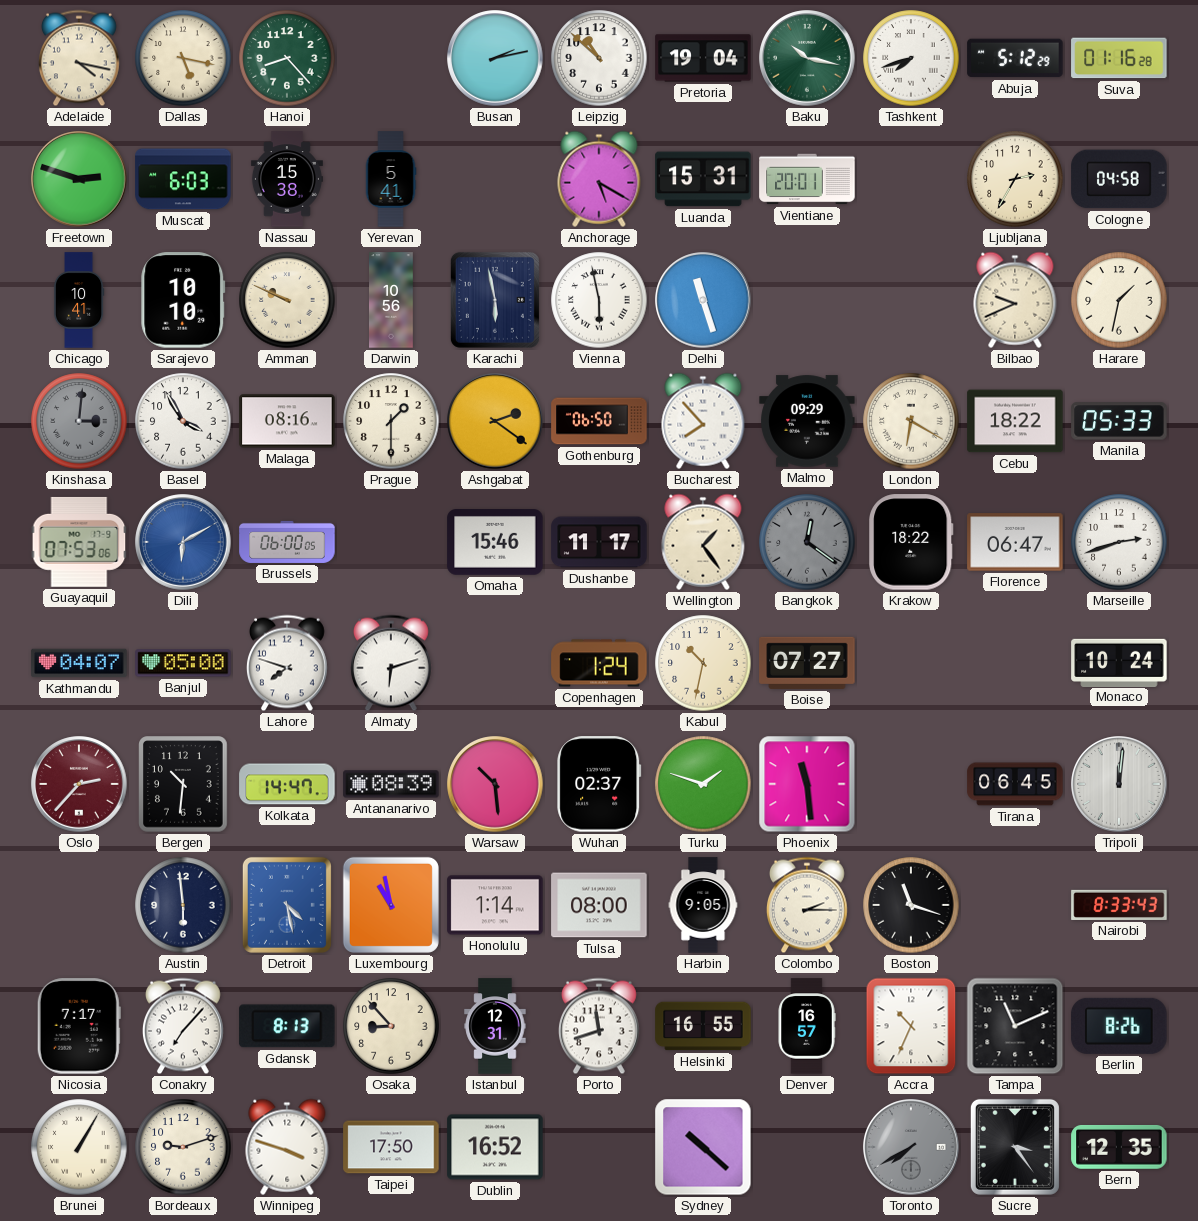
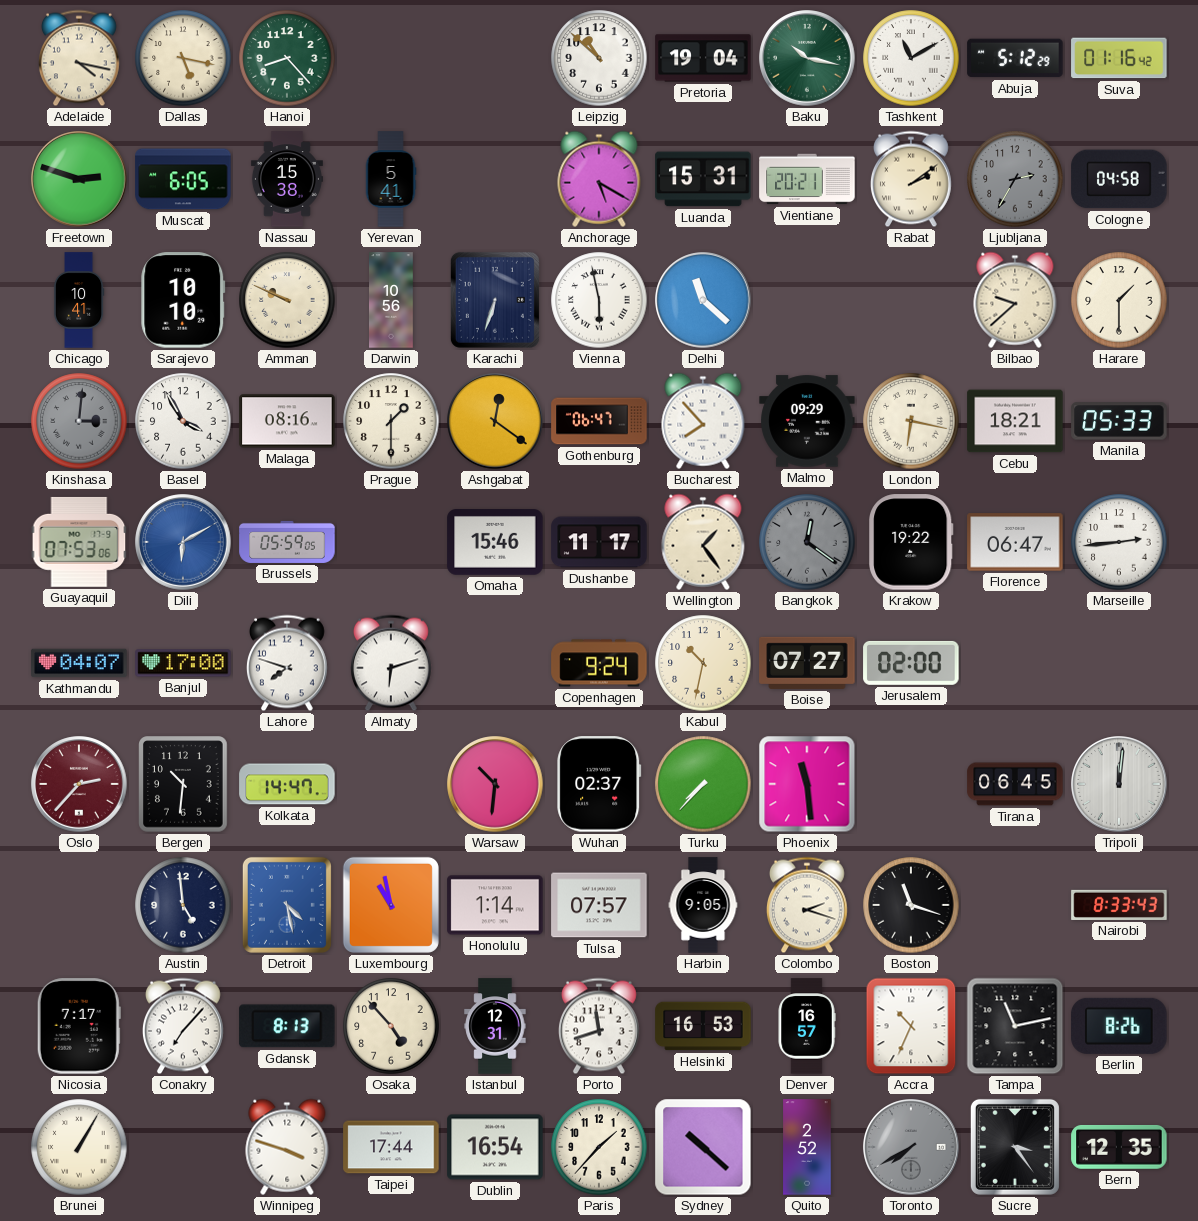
Busan: 2:13 -> none
Tashkent: 7:42 -> 11:10
Suva: 01:16:28 -> 01:16:42
Muscat: 6:03 -> 6:05
Vientiane: 20:01 -> 20:21
Rabat: none -> 2:09
Ljubljana dial: cream -> grey
Karachi: 5:58 -> 6:33
Delhi: 11:27 -> 11:22
Bilbao: 9:41 -> 9:38
Harare: 1:32 -> 1:30
Ashgabat: 2:21 -> 12:21
Gothenburg: 06:50 -> 06:47
London: 6:20 -> 6:17
Cebu: 18:22 -> 18:21
Brussels: 06:00 -> 05:59
Krakow: 18:22 -> 19:22
Marseille: 2:42 -> 2:44
Banjul: 05:00 -> 17:00
Copenhagen: 1:24 -> 9:24
Jerusalem: none -> 02:00
Monaco: 10:24 -> none
Antananarivo: 08:39 -> none
Warsaw: 10:29 -> 10:31
Turku: 1:48 -> 7:37
Austin: 5:59 -> 4:59
Tulsa: 08:00 -> 07:57
Colombo: 2:15 -> 2:18
Osaka: 8:53 -> 4:53
Helsinki: 16:55 -> 16:53
Tampa: 11:11 -> 11:13
Bordeaux: 9:12 -> none
Taipei: 17:50 -> 17:44
Dublin: 16:52 -> 16:54
Paris: none -> 1:37
Quito: none -> 2:52
